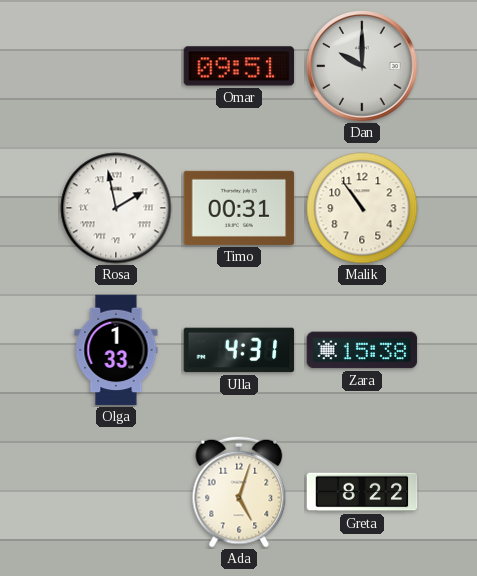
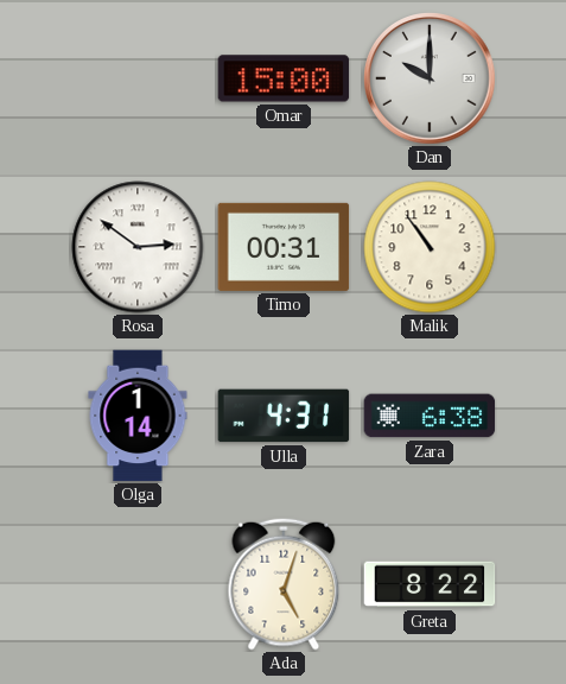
Omar: 09:51 -> 15:00
Rosa: 1:58 -> 2:51
Olga: 1:33 -> 1:14
Zara: 15:38 -> 6:38
